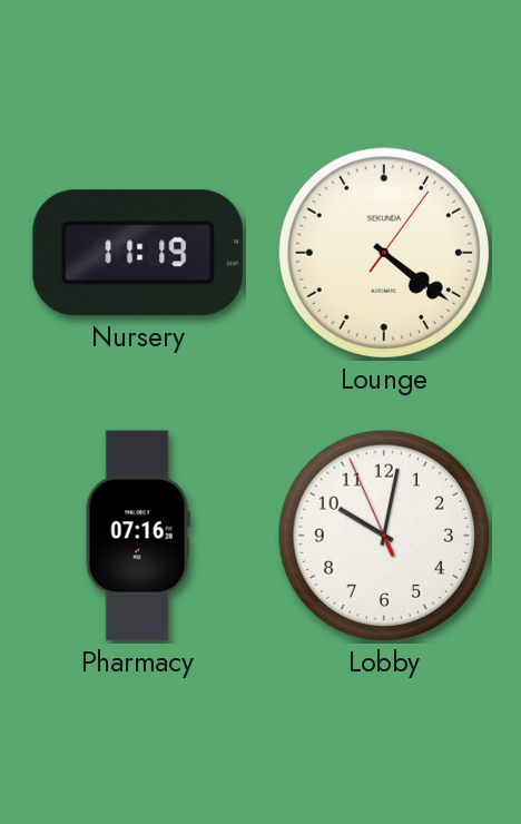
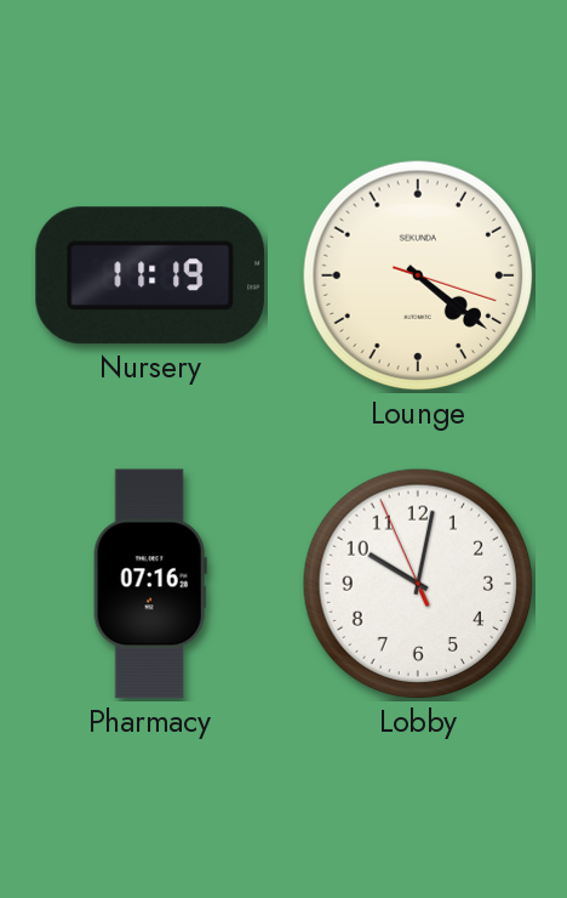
Lounge: 4:21:06 -> 4:21:18
